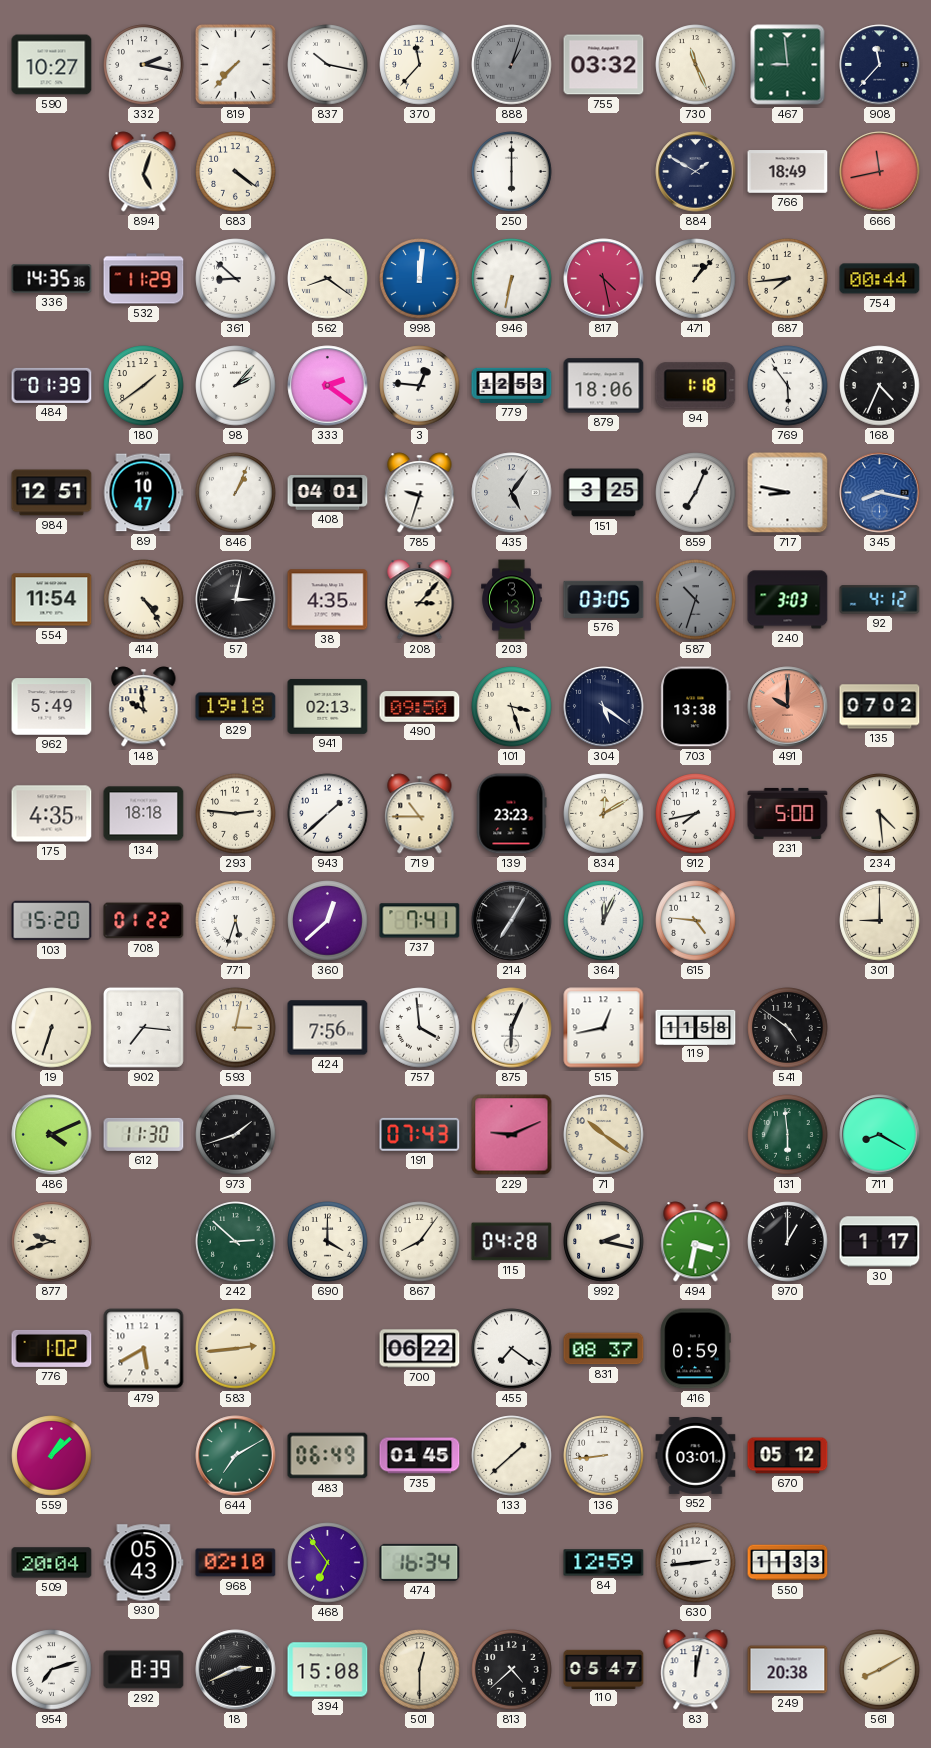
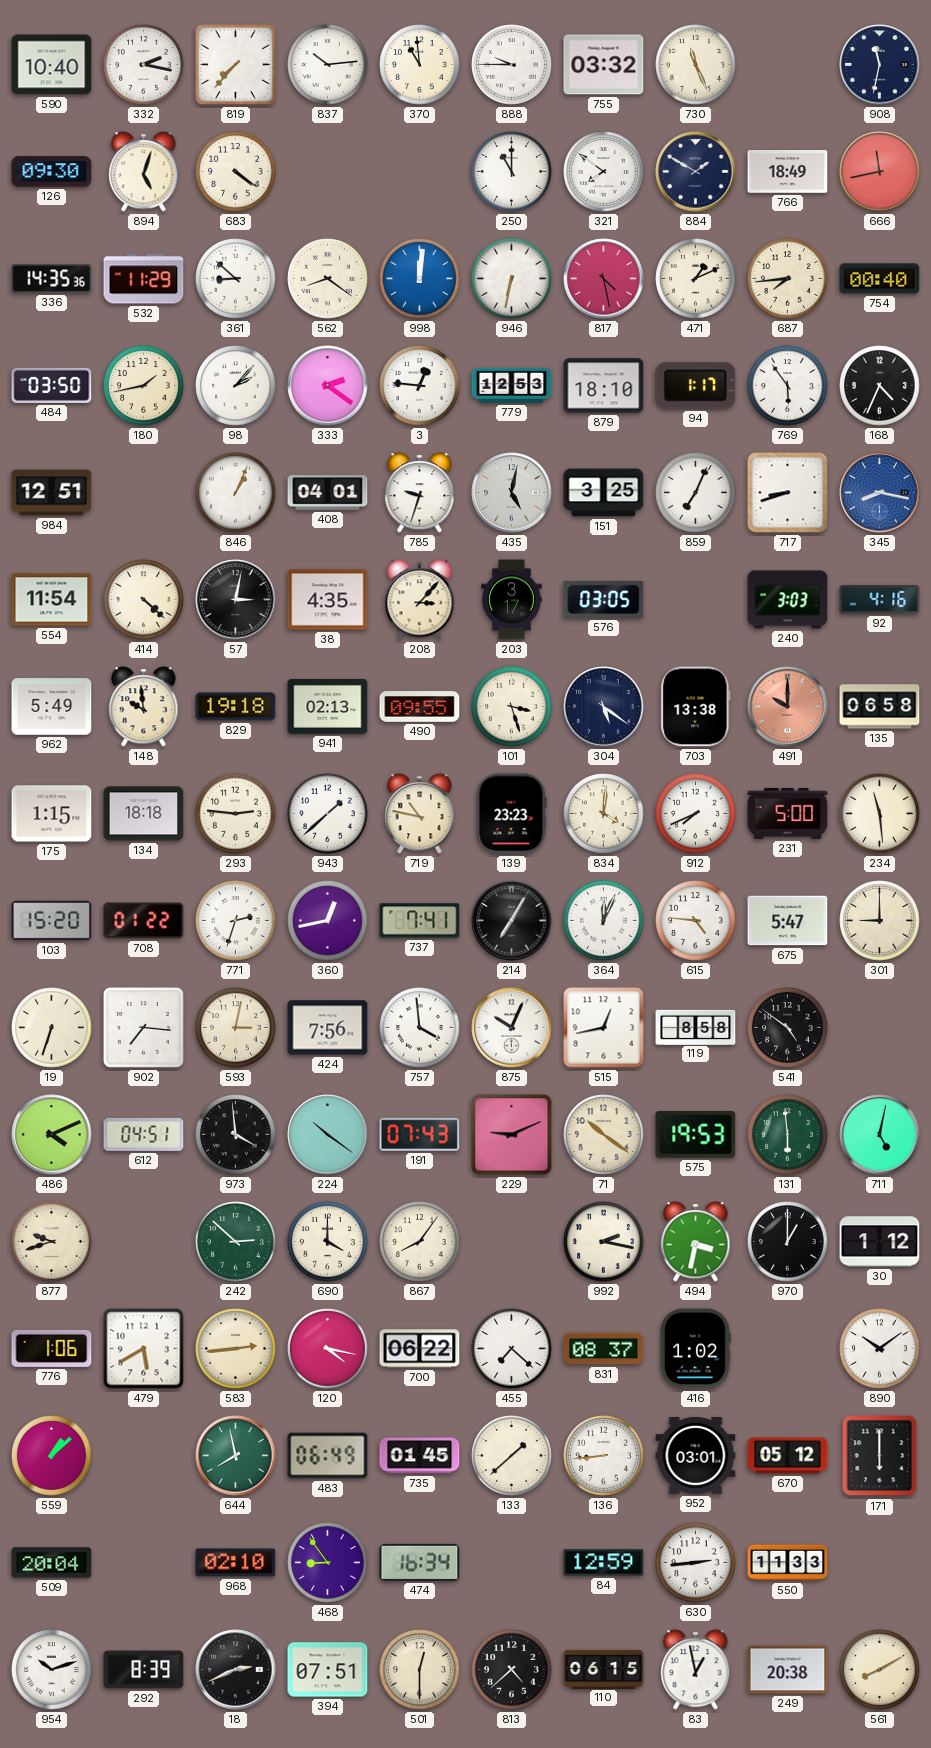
590: 10:27 -> 10:40
837: 10:17 -> 10:14
370: 11:37 -> 10:59
888: 1:03 -> 9:45
888 dial: grey -> white
467: 8:59 -> none
908: 11:37 -> 11:32
126: none -> 09:30
250: 6:00 -> 11:00
321: none -> 7:51
471: 1:07 -> 1:11
754: 00:44 -> 00:40
484: 01:39 -> 03:50
180: 1:39 -> 1:43
879: 18:06 -> 18:10
94: 1:18 -> 1:17
89: 10:47 -> none
435: 5:06 -> 5:02
717: 8:47 -> 8:42
414: 4:24 -> 4:22
203: 3:13 -> 3:17
587: 10:33 -> none
92: 4:12 -> 4:16
490: 09:50 -> 09:55
135: 07:02 -> 06:58
175: 4:35 -> 1:15
719: 10:45 -> 10:47
834: 12:10 -> 4:01
912: 7:43 -> 7:41
234: 4:29 -> 11:29
771: 5:33 -> 2:33
360: 12:38 -> 12:43
675: none -> 5:47
875: 6:04 -> 10:04
119: 11:58 -> 8:58
612: 11:30 -> 04:51
973: 1:42 -> 3:59
224: none -> 10:21
575: none -> 19:53
711: 8:20 -> 5:02
115: 04:28 -> none
30: 1:17 -> 1:12
776: 1:02 -> 1:06
120: none -> 4:17
455: 7:21 -> 7:22
416: 0:59 -> 1:02
890: none -> 10:09
644: 7:10 -> 7:58
171: none -> 6:00
930: 05:43 -> none
468: 6:54 -> 8:54
954: 7:12 -> 10:12
394: 15:08 -> 07:51
110: 05:47 -> 06:15
83: 12:02 -> 12:58
